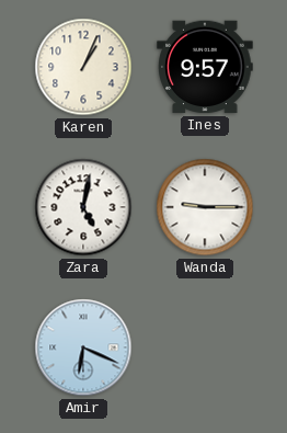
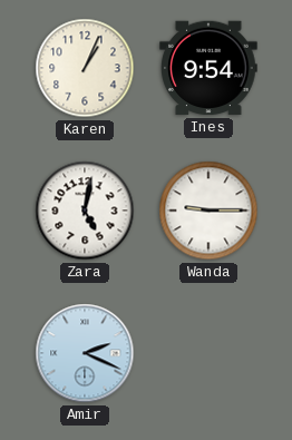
Ines: 9:57 -> 9:54
Amir: 6:19 -> 2:19
